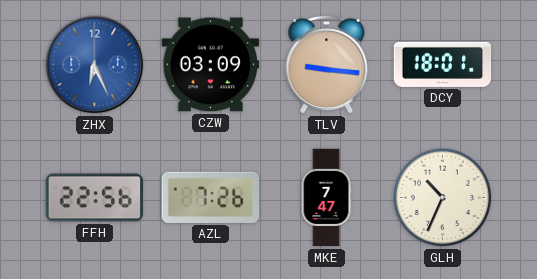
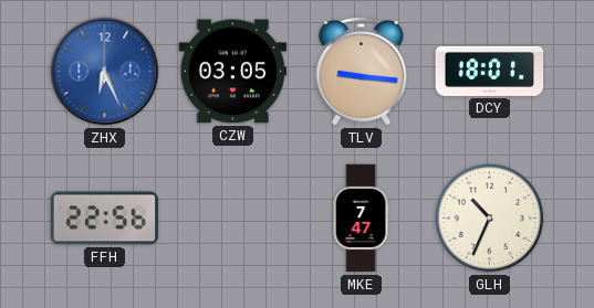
CZW: 03:09 -> 03:05
AZL: 7:26 -> none
